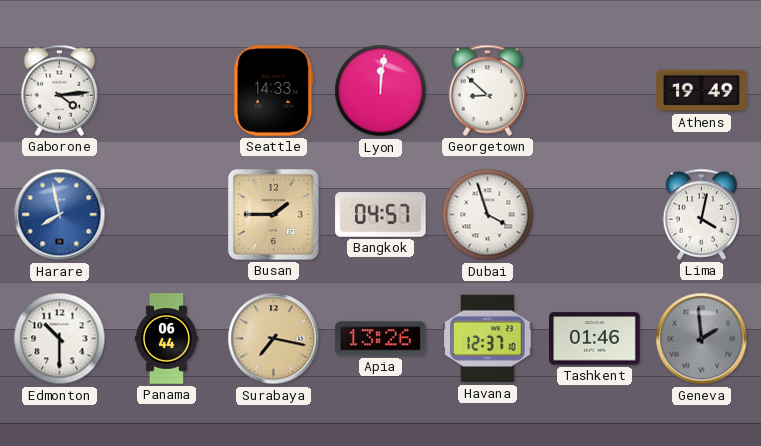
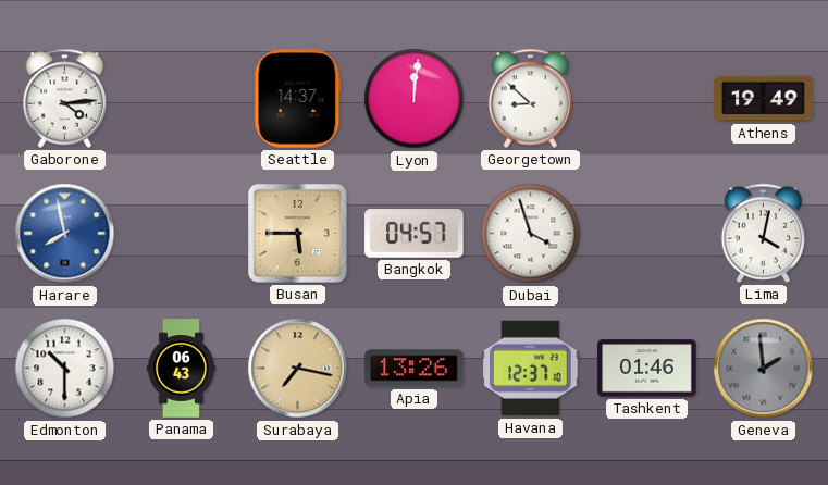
Seattle: 14:33 -> 14:37
Busan: 1:45 -> 5:45
Panama: 06:44 -> 06:43
